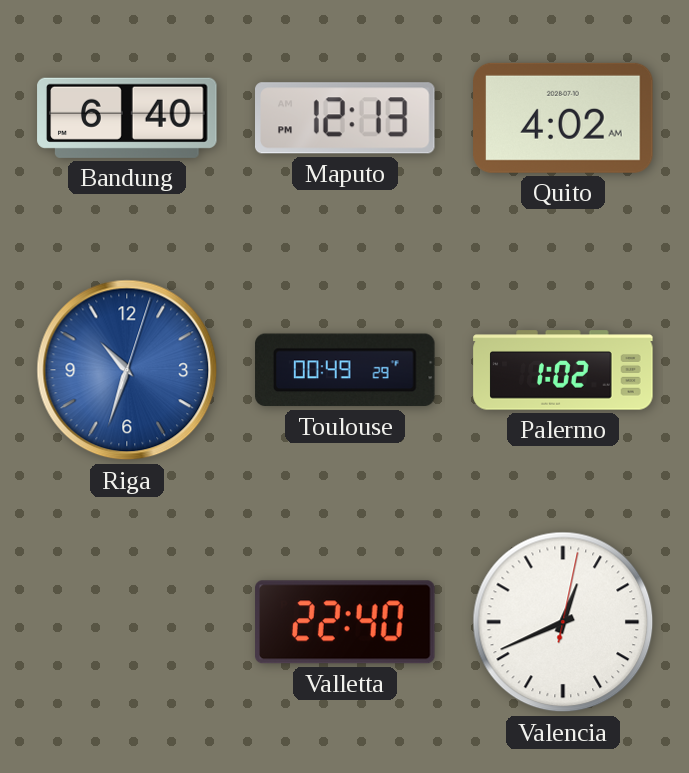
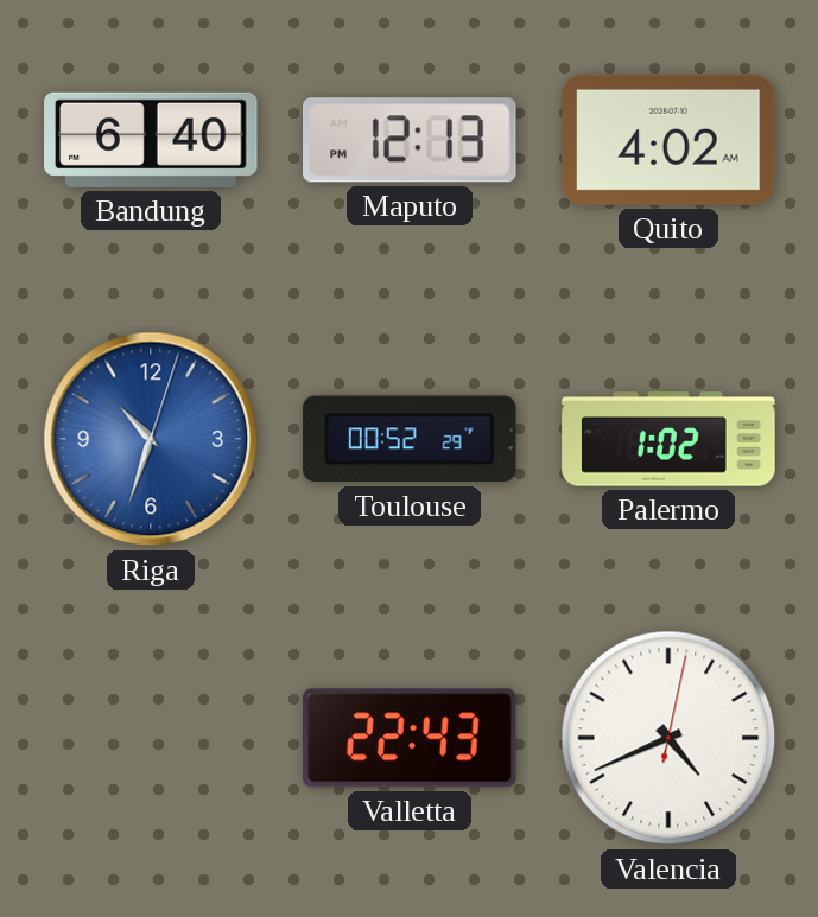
Toulouse: 00:49 -> 00:52
Valletta: 22:40 -> 22:43
Valencia: 12:41 -> 4:41
